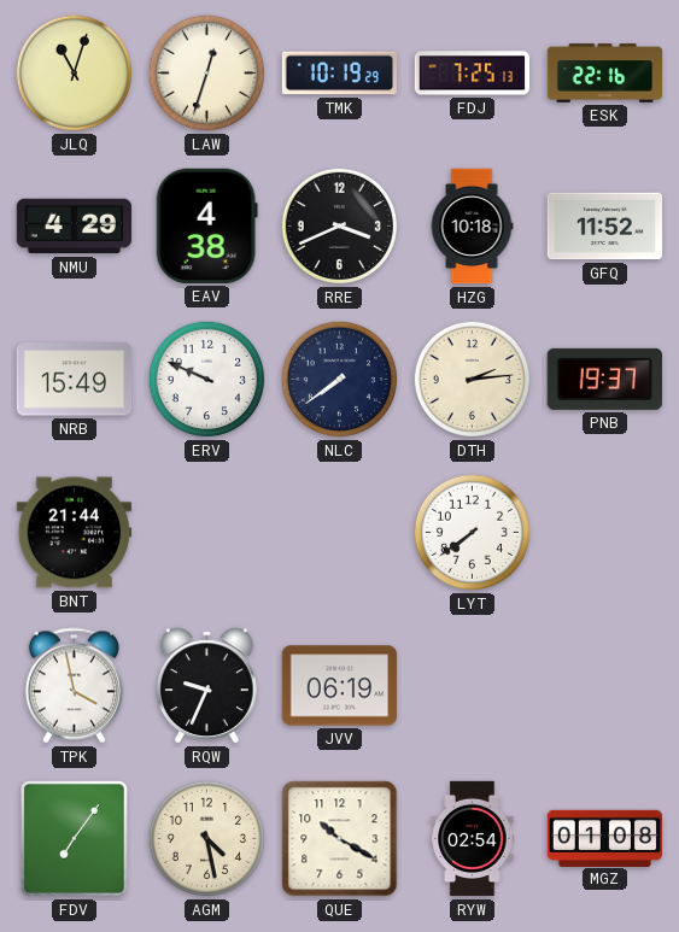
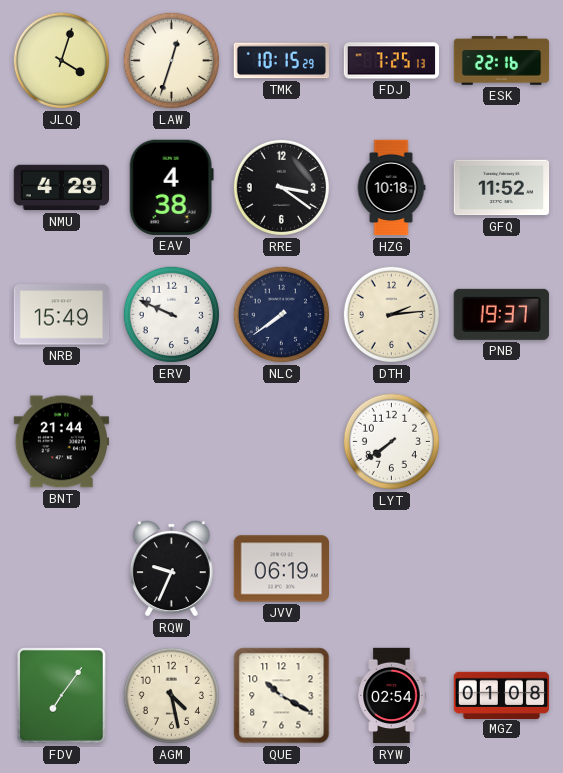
JLQ: 11:03 -> 4:03
TMK: 10:19 -> 10:15
RRE: 3:41 -> 3:21
TPK: 3:58 -> none
